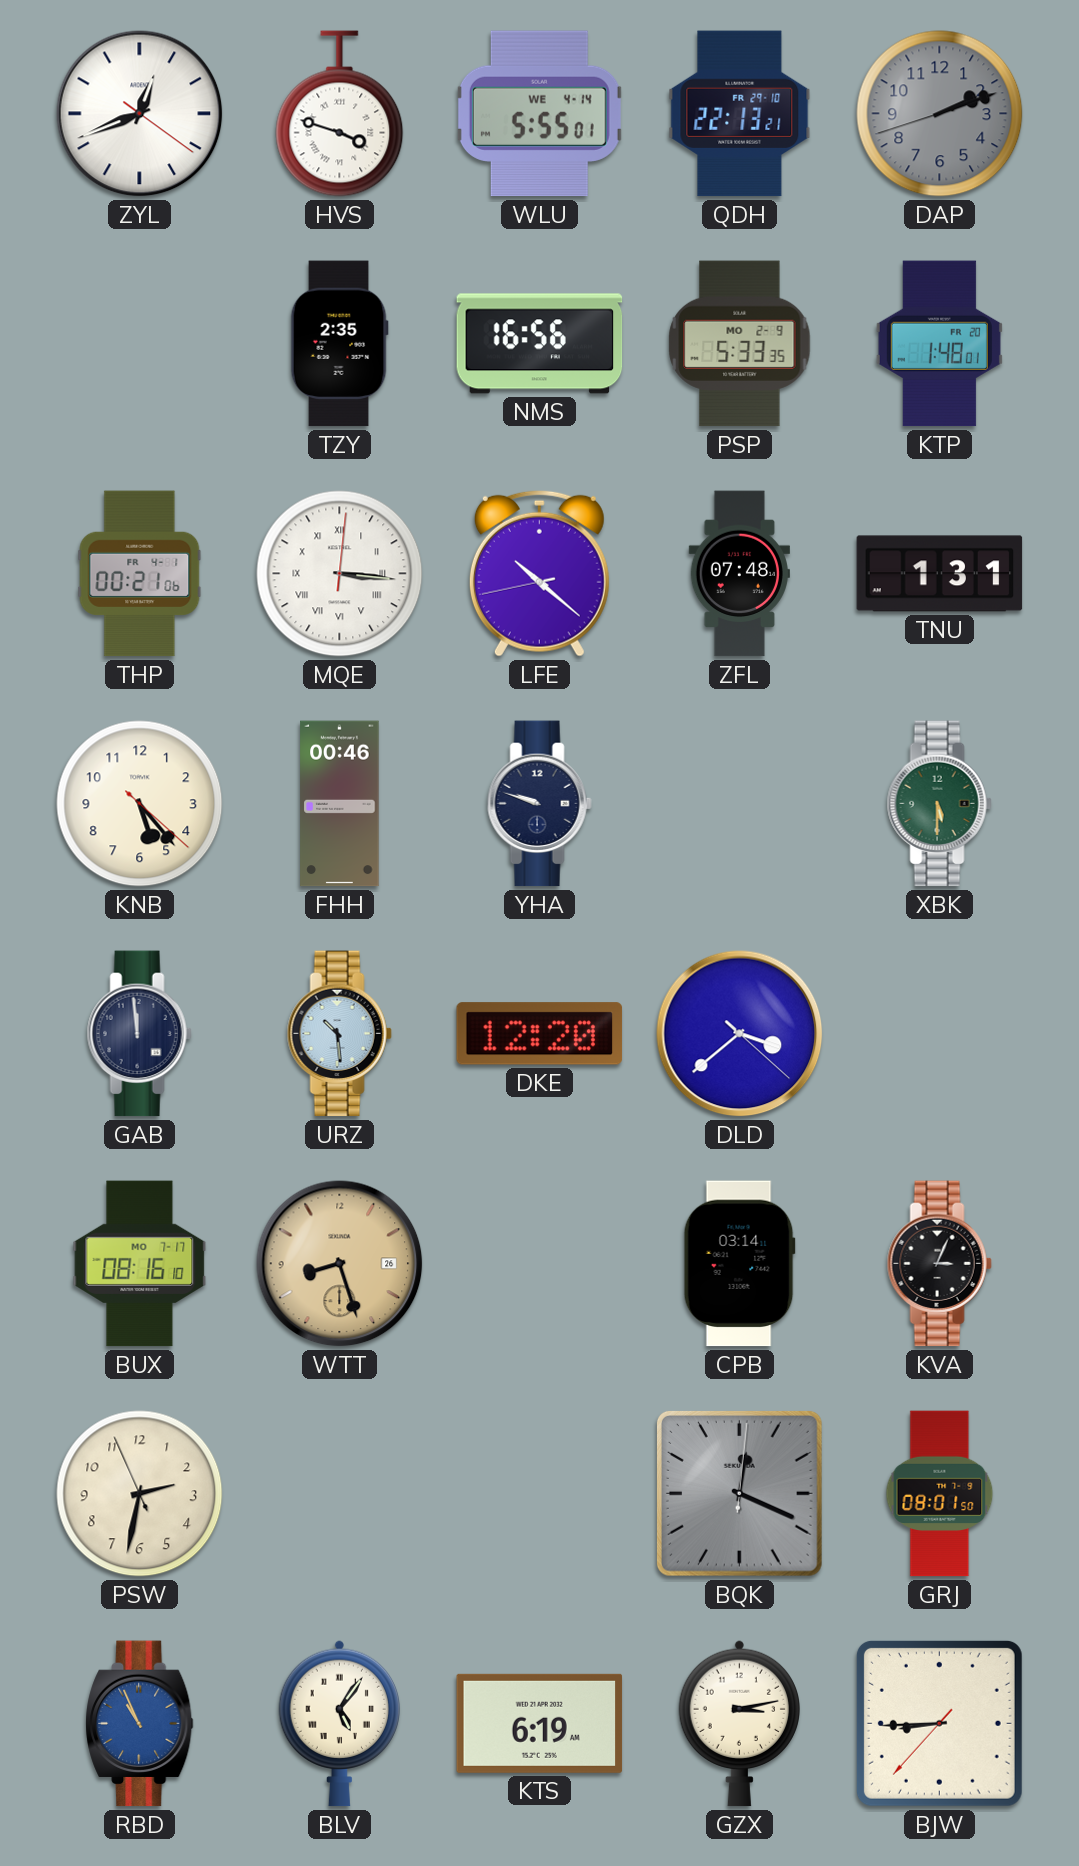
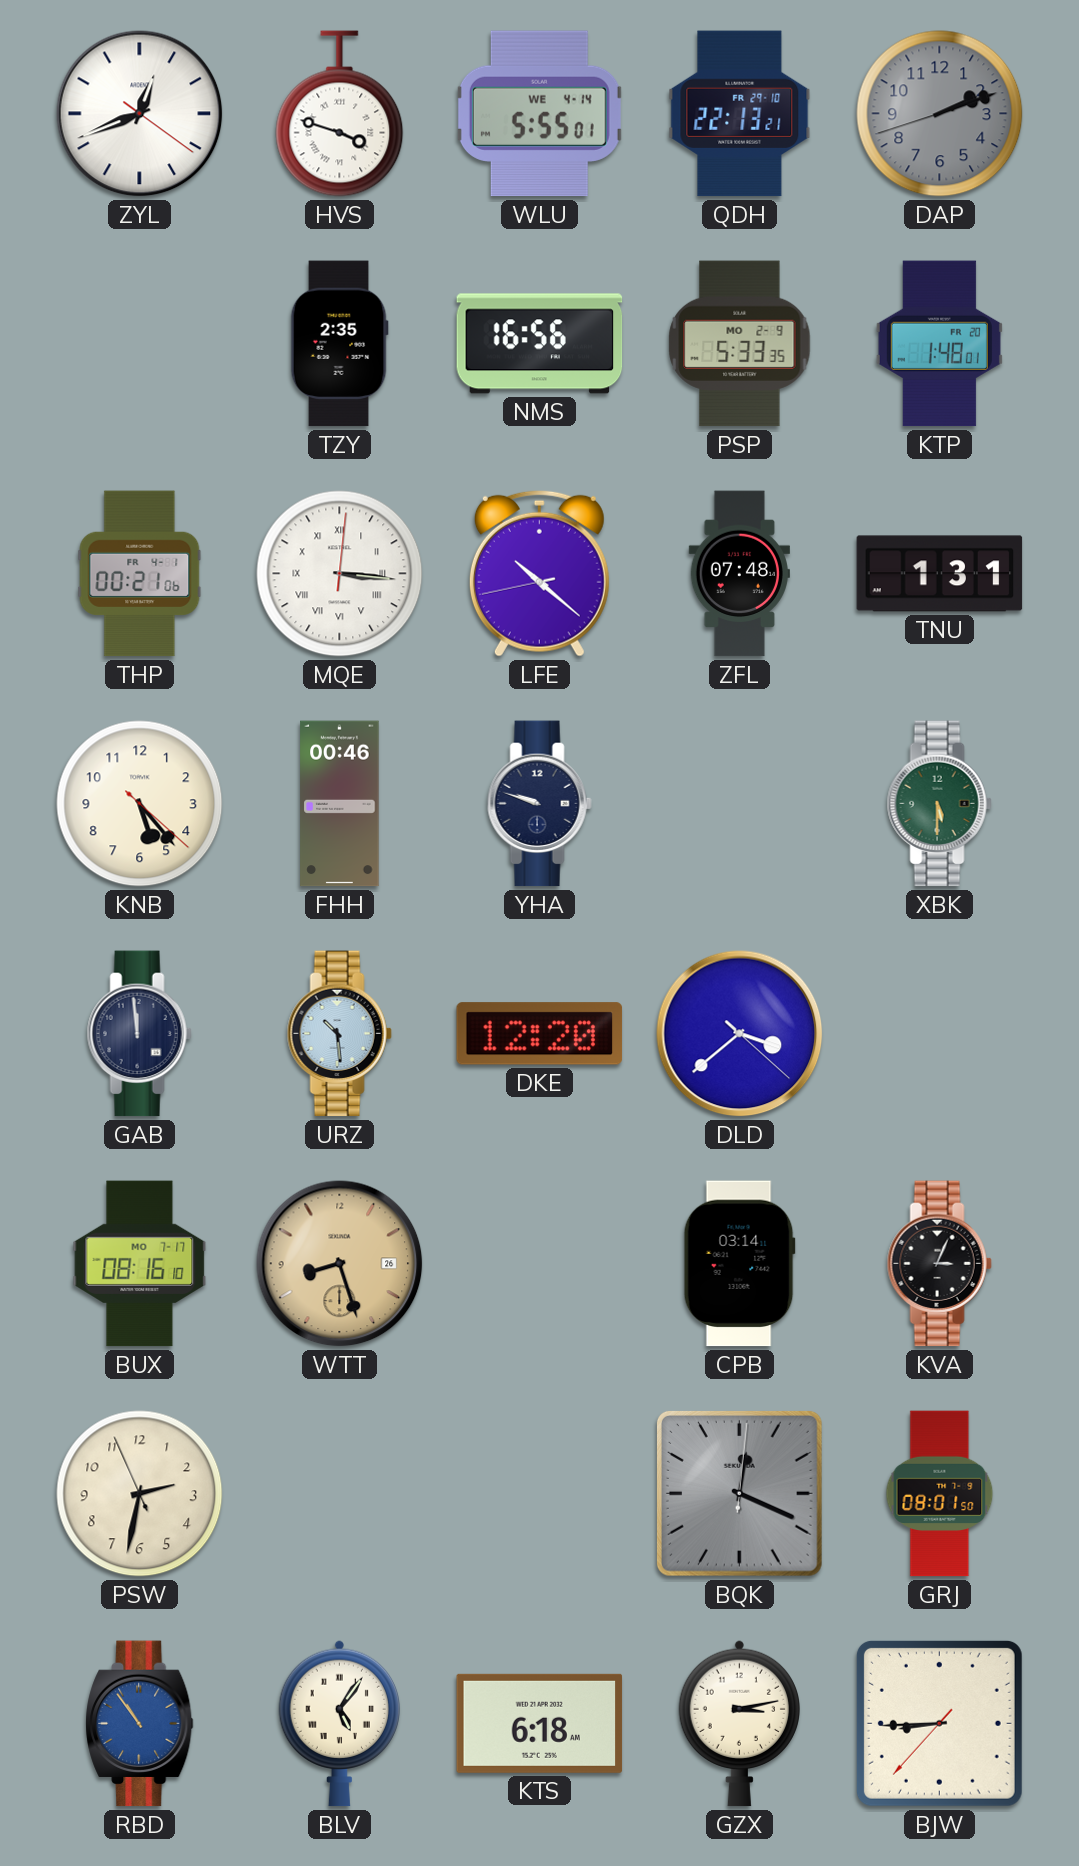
RBD: 10:56 -> 10:54
KTS: 6:19 -> 6:18
